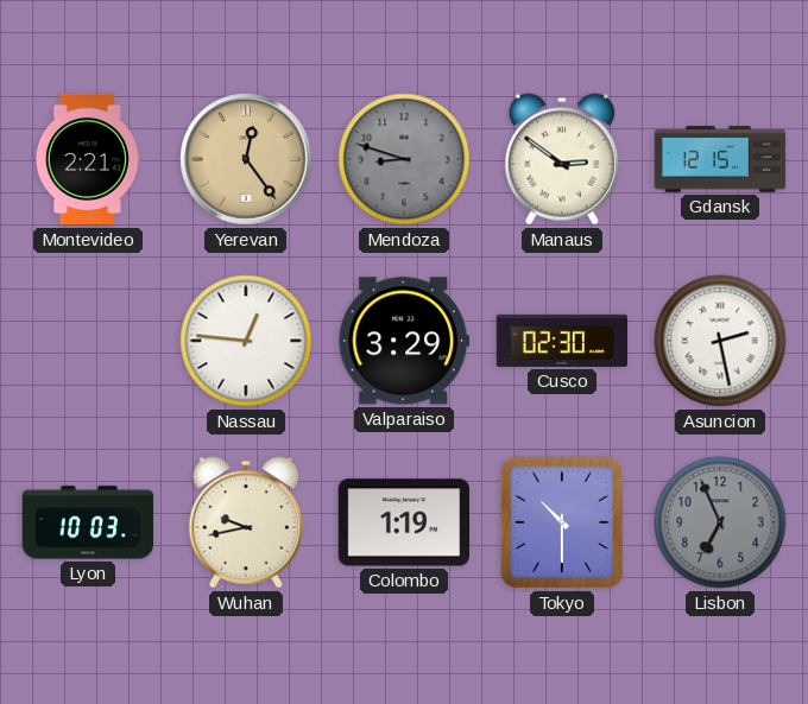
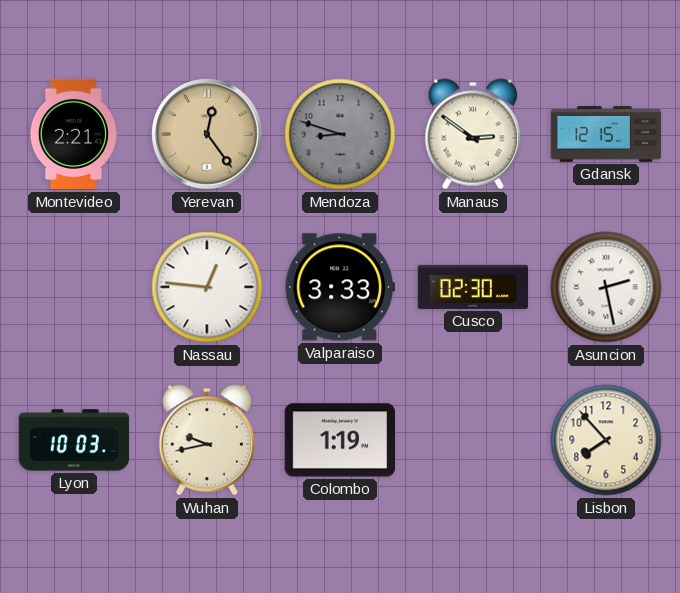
Valparaiso: 3:29 -> 3:33
Tokyo: 10:30 -> none
Lisbon: 6:56 -> 7:53
Lisbon dial: grey -> cream
